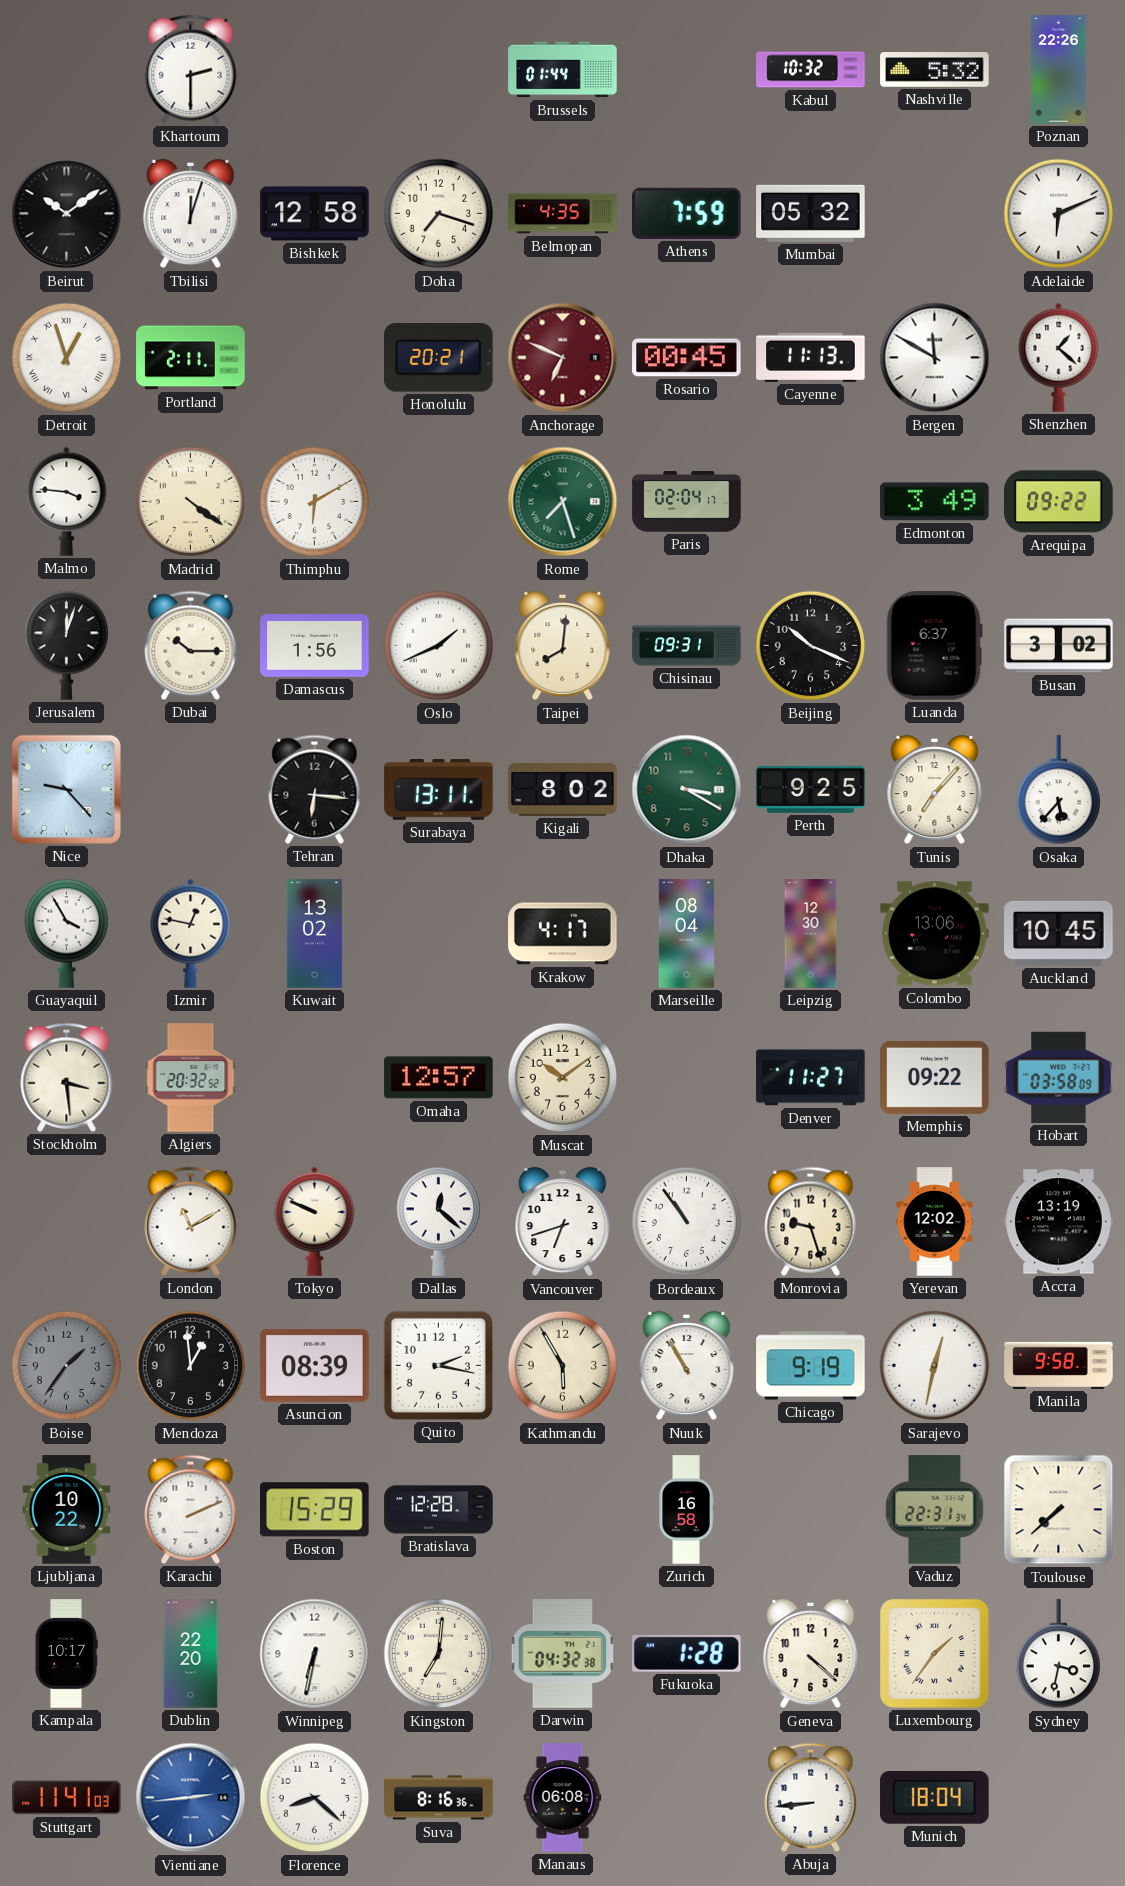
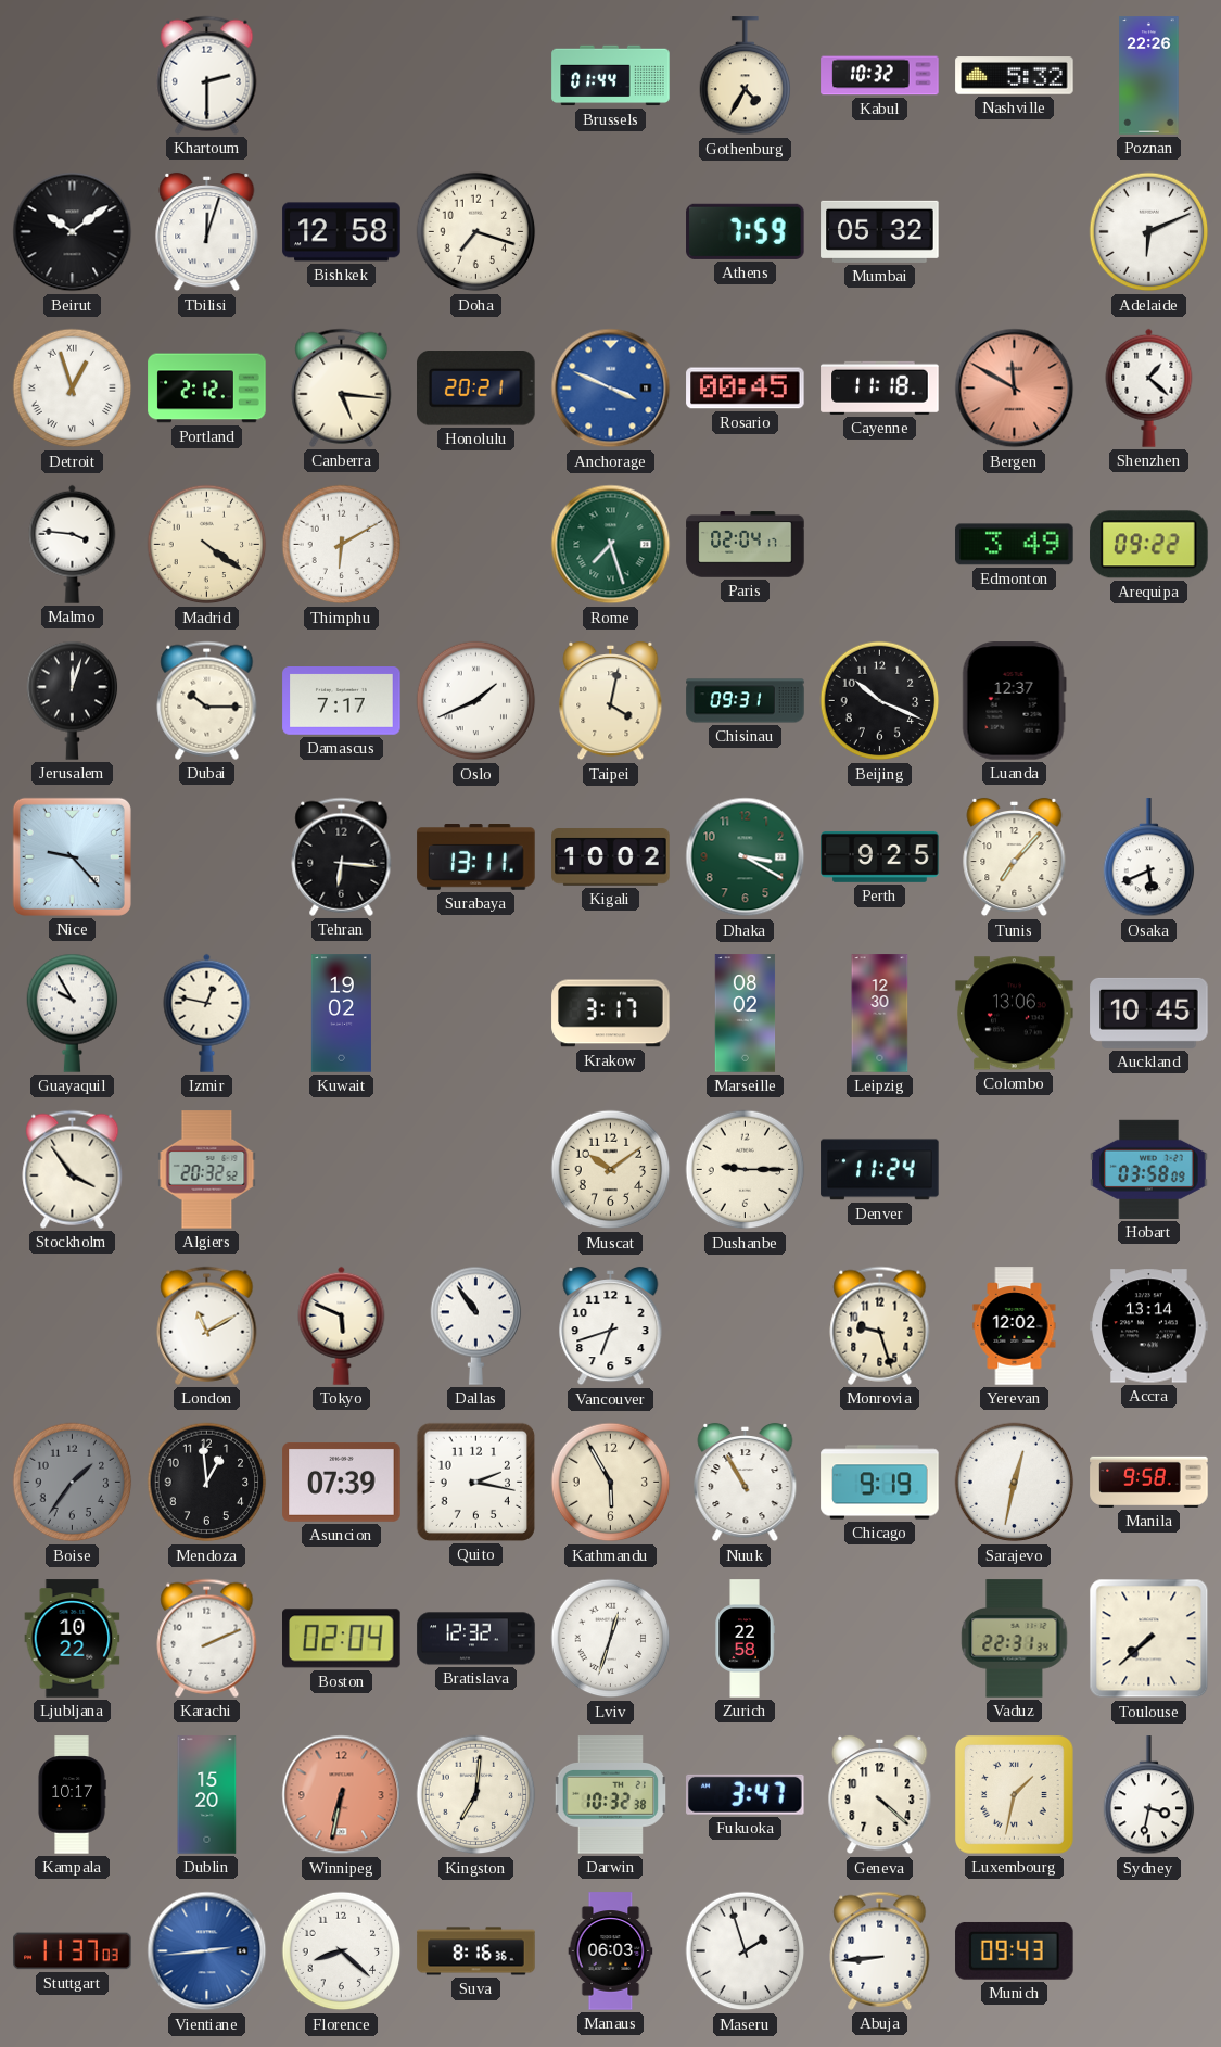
Gothenburg: none -> 4:35
Belmopan: 4:35 -> none
Portland: 2:11 -> 2:12
Canberra: none -> 5:16
Anchorage: 6:49 -> 3:49
Anchorage dial: burgundy -> blue
Cayenne: 11:13 -> 11:18
Bergen dial: white -> salmon
Damascus: 1:56 -> 7:17
Taipei: 8:01 -> 4:02
Luanda: 6:37 -> 12:37
Busan: 3:02 -> none
Kigali: 8:02 -> 10:02
Osaka: 5:37 -> 5:41
Guayaquil: 3:55 -> 9:55
Kuwait: 13:02 -> 19:02
Krakow: 4:17 -> 3:17
Marseille: 08:04 -> 08:02
Stockholm: 3:29 -> 3:54
Omaha: 12:57 -> none
Dushanbe: none -> 9:15
Denver: 11:27 -> 11:24
Memphis: 09:22 -> none
Tokyo: 9:49 -> 5:49
Dallas: 12:22 -> 10:54
Bordeaux: 10:54 -> none
Accra: 13:19 -> 13:14
Asuncion: 08:39 -> 07:39
Boston: 15:29 -> 02:04
Bratislava: 12:28 -> 12:32
Lviv: none -> 12:33
Zurich: 16:58 -> 22:58
Dublin: 22:20 -> 15:20
Winnipeg dial: white -> salmon
Darwin: 04:32 -> 10:32
Fukuoka: 1:28 -> 3:47
Luxembourg: 1:36 -> 1:32
Stuttgart: 11:41 -> 11:37
Manaus: 06:08 -> 06:03
Maseru: none -> 1:57
Munich: 18:04 -> 09:43
